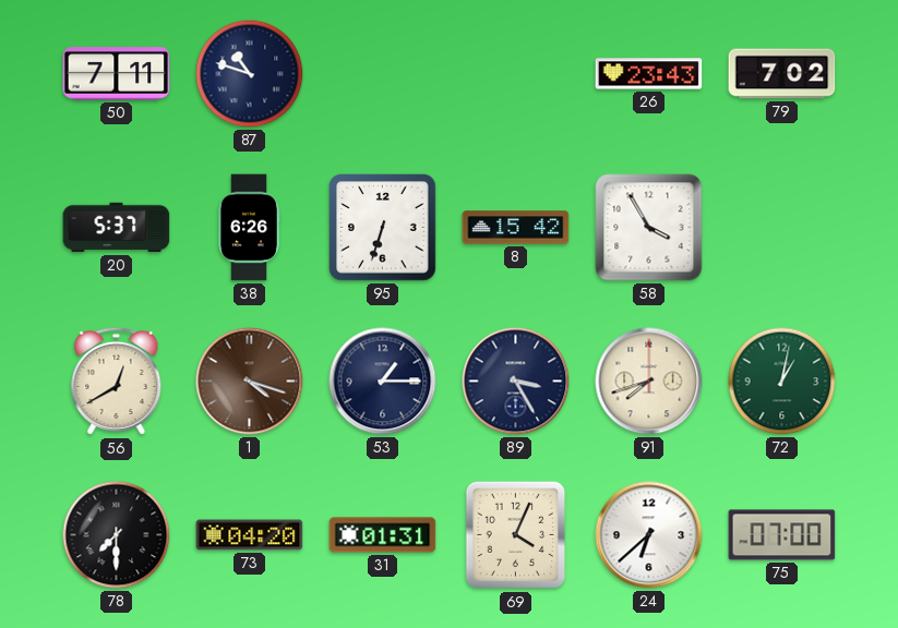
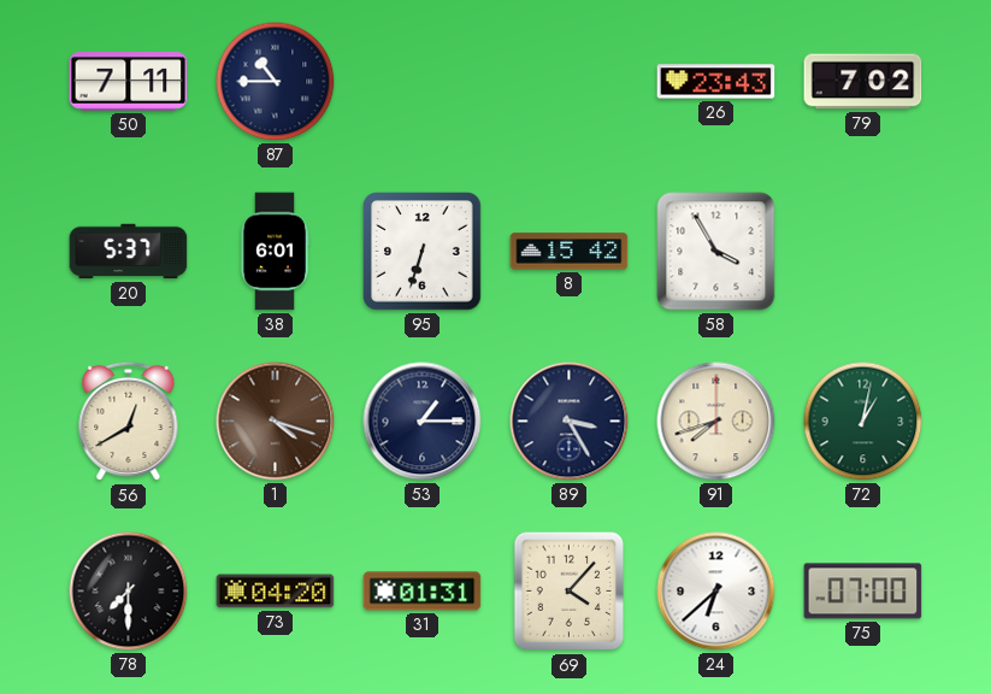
87: 10:48 -> 10:45
38: 6:26 -> 6:01
69: 4:04 -> 4:07
